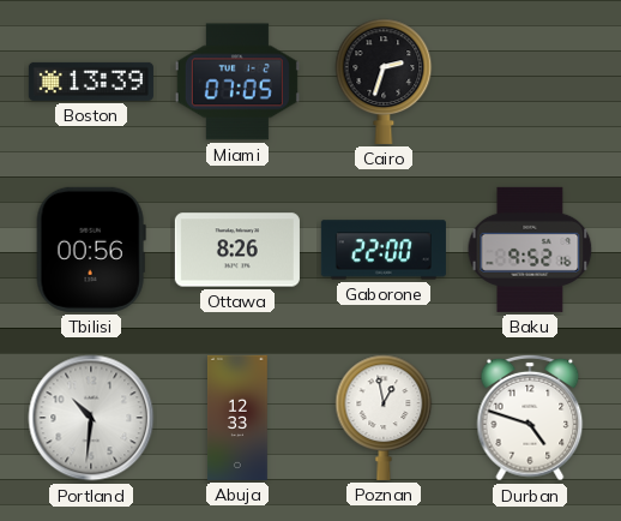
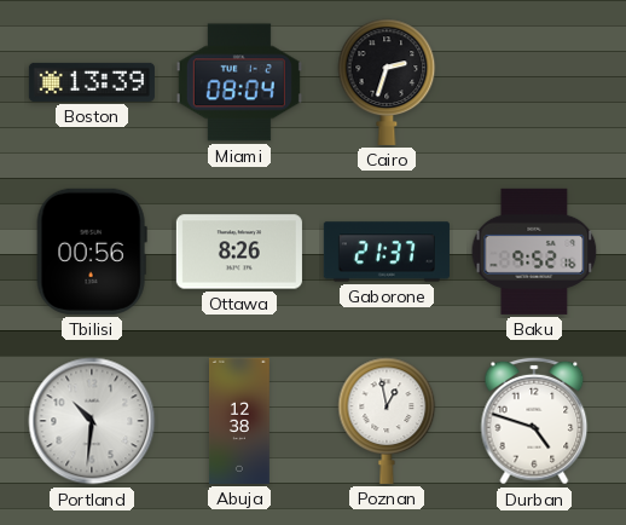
Miami: 07:05 -> 08:04
Gaborone: 22:00 -> 21:37
Abuja: 12:33 -> 12:38
